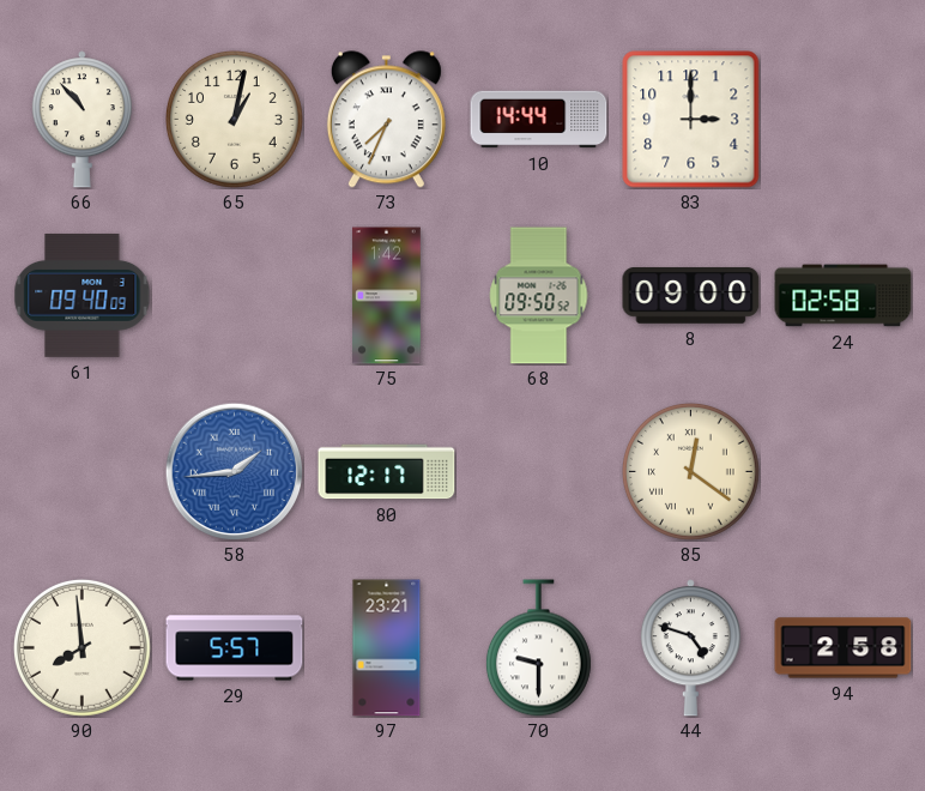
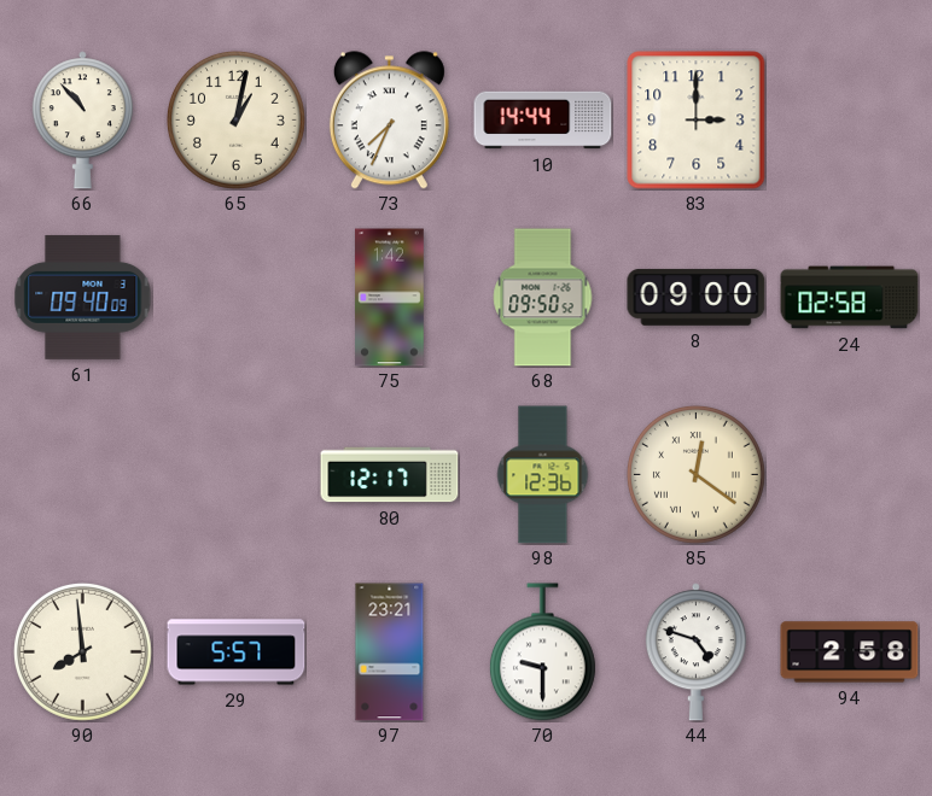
58: 1:44 -> none
98: none -> 12:36
